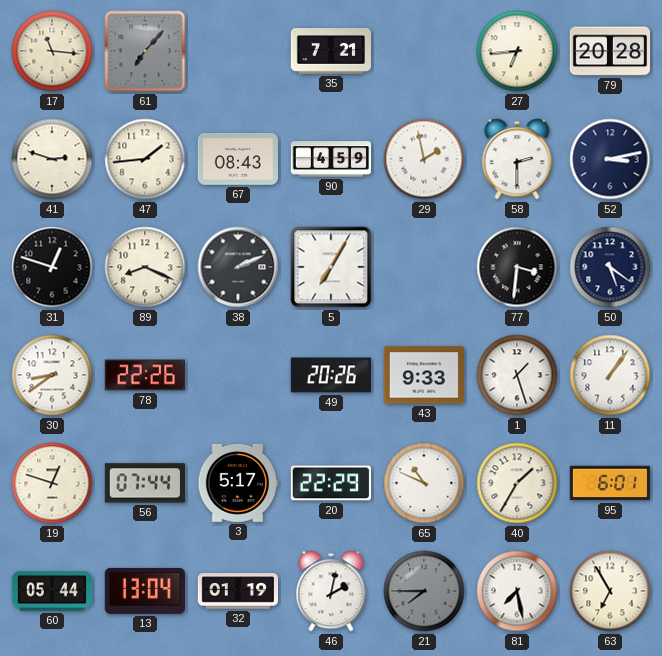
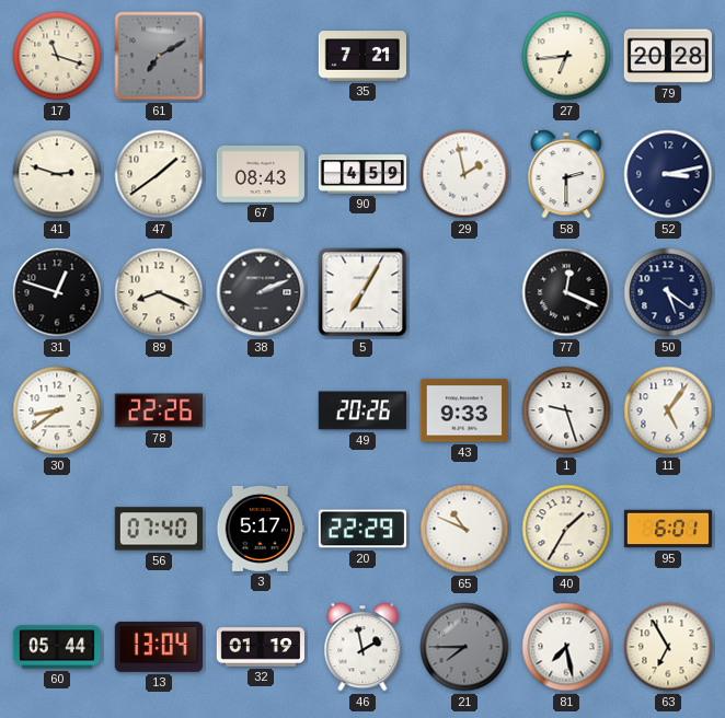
17: 11:16 -> 11:18
61: 7:07 -> 7:10
47: 1:44 -> 1:39
77: 3:31 -> 12:19
1: 1:27 -> 9:27
11: 1:06 -> 5:06
19: 12:48 -> none
56: 07:44 -> 07:40
46: 2:02 -> 1:58
